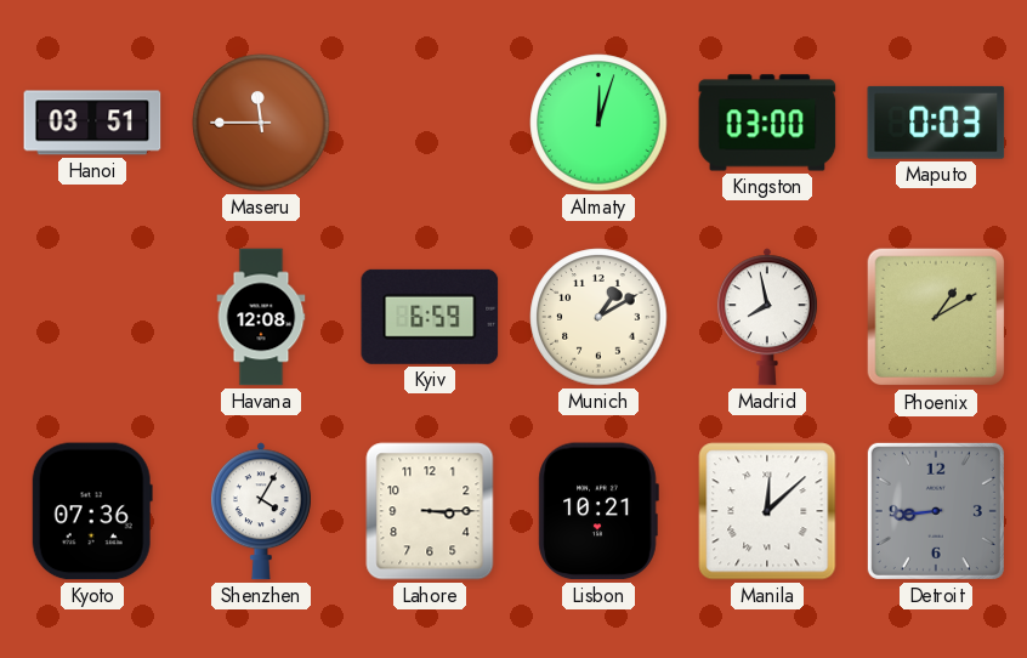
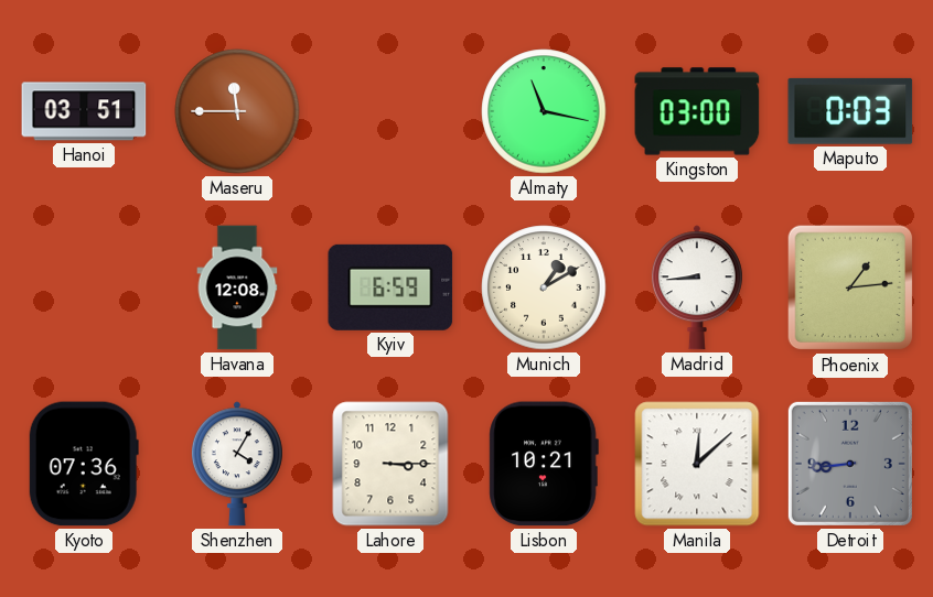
Almaty: 12:03 -> 11:17
Madrid: 7:58 -> 8:44
Phoenix: 1:10 -> 1:14
